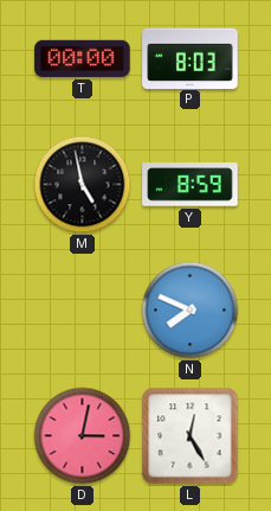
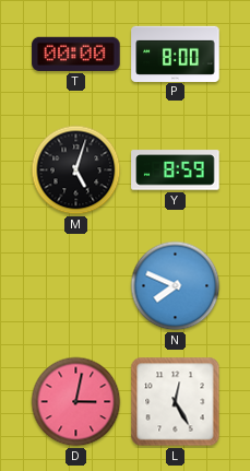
P: 8:03 -> 8:00
M: 4:58 -> 5:03
